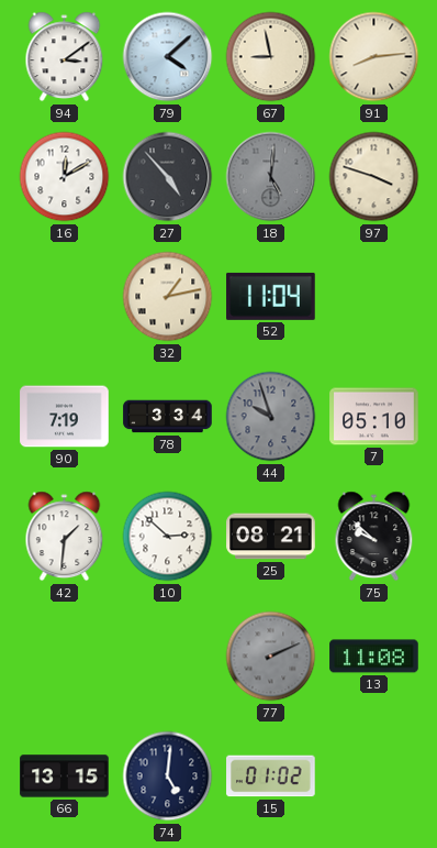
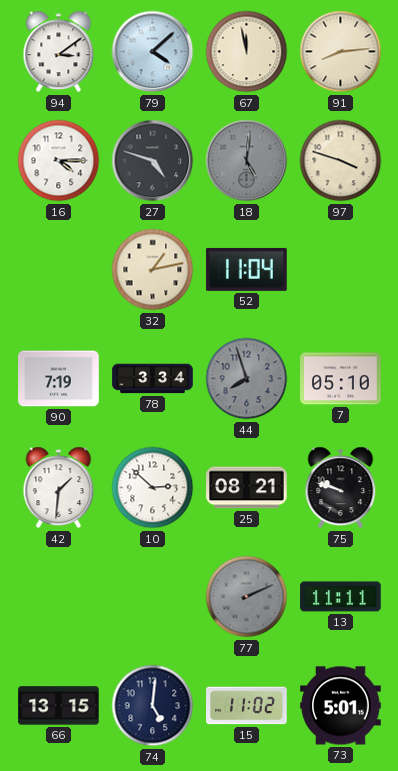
67: 8:58 -> 11:58
16: 12:10 -> 4:15
27: 4:53 -> 4:48
44: 9:57 -> 7:57
75: 9:52 -> 9:48
13: 11:08 -> 11:11
15: 01:02 -> 11:02
73: none -> 5:01
